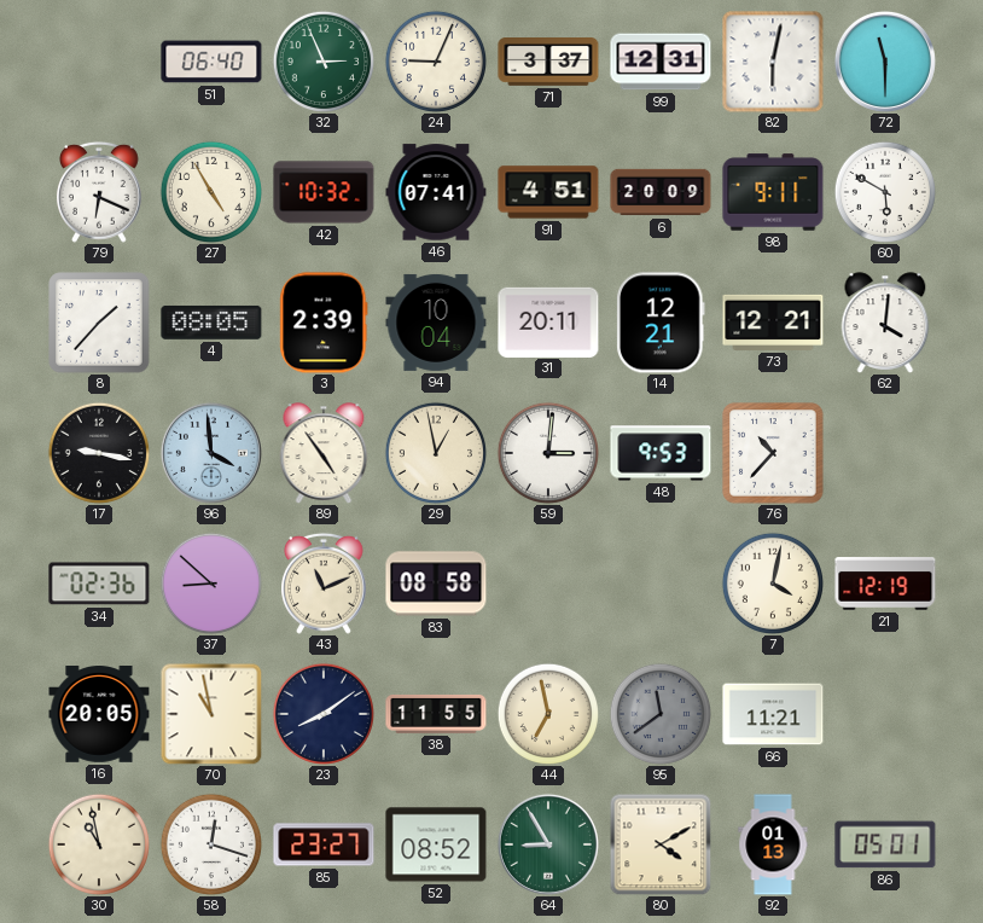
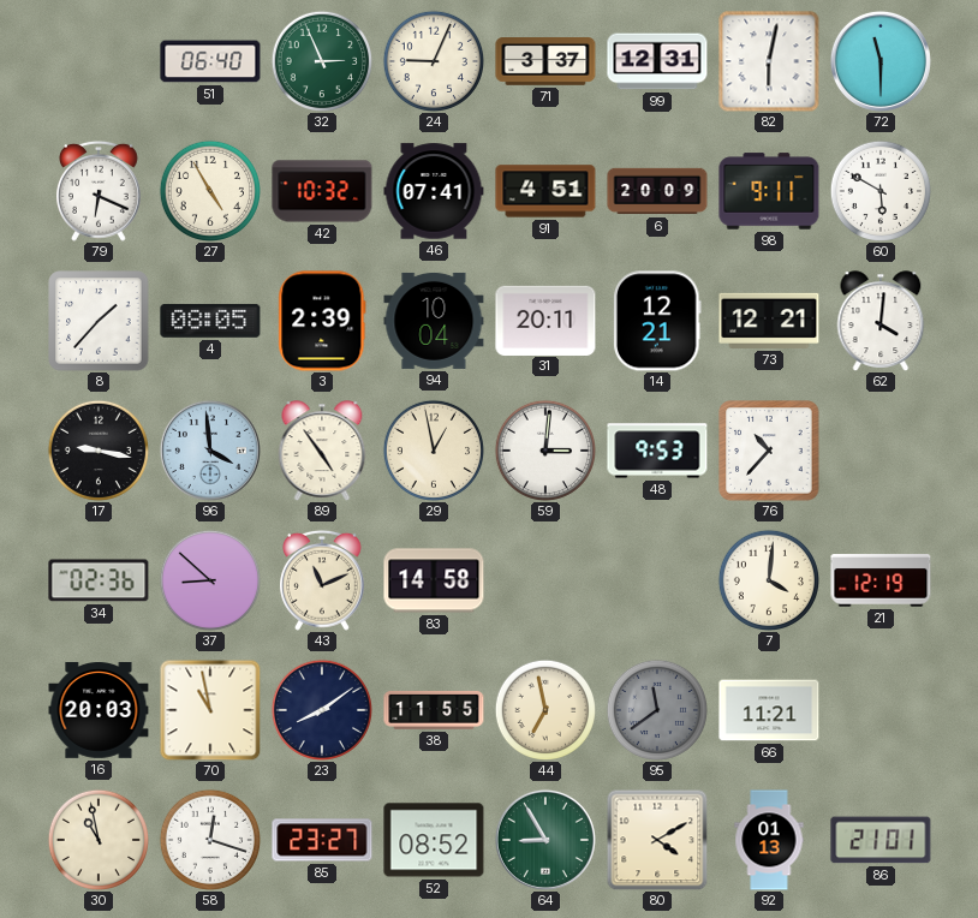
83: 08:58 -> 14:58
7: 4:02 -> 4:01
16: 20:05 -> 20:03
86: 05:01 -> 21:01
